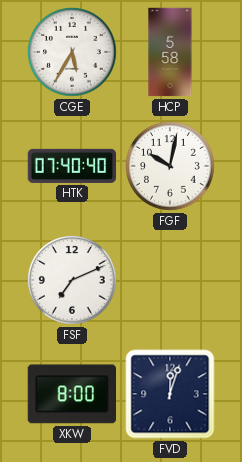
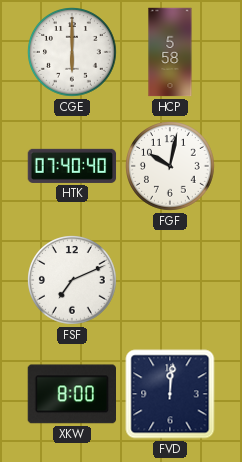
CGE: 5:35 -> 6:00
FVD: 12:03 -> 12:01
